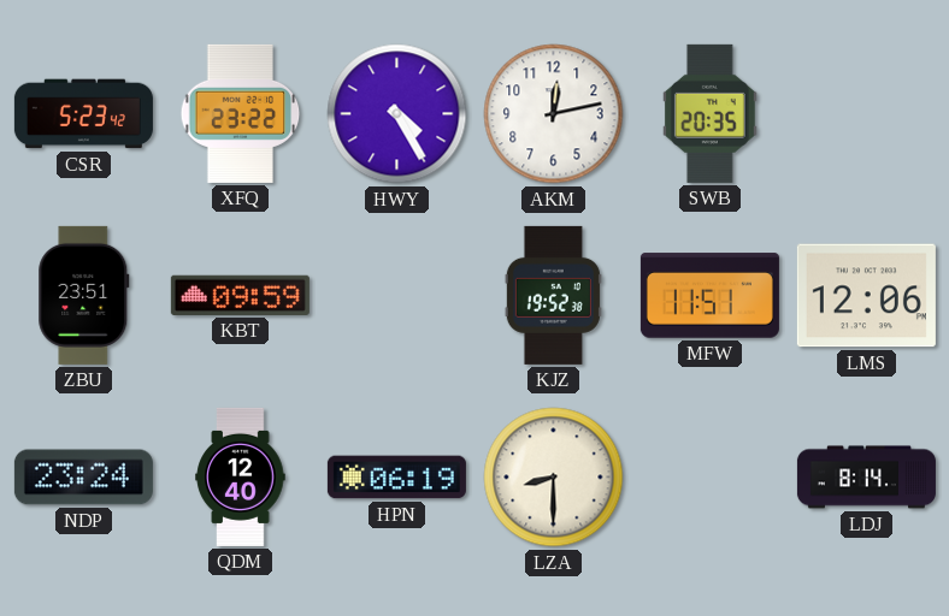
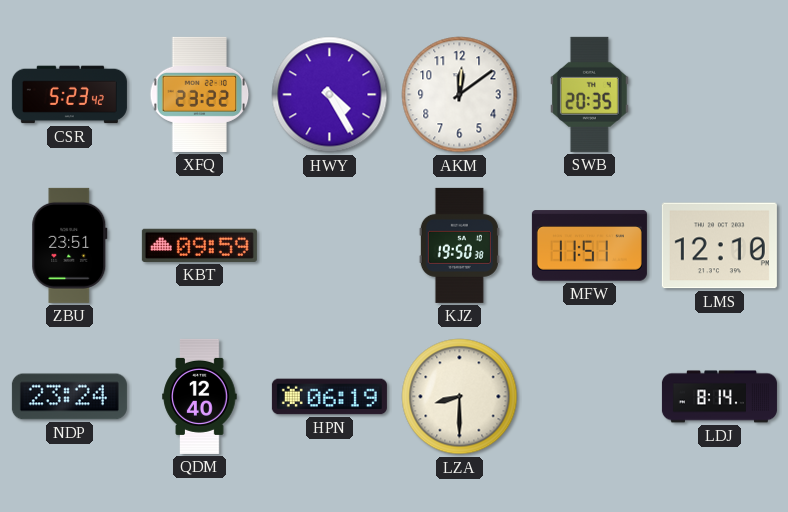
AKM: 12:13 -> 12:09
KJZ: 19:52 -> 19:50
LMS: 12:06 -> 12:10
